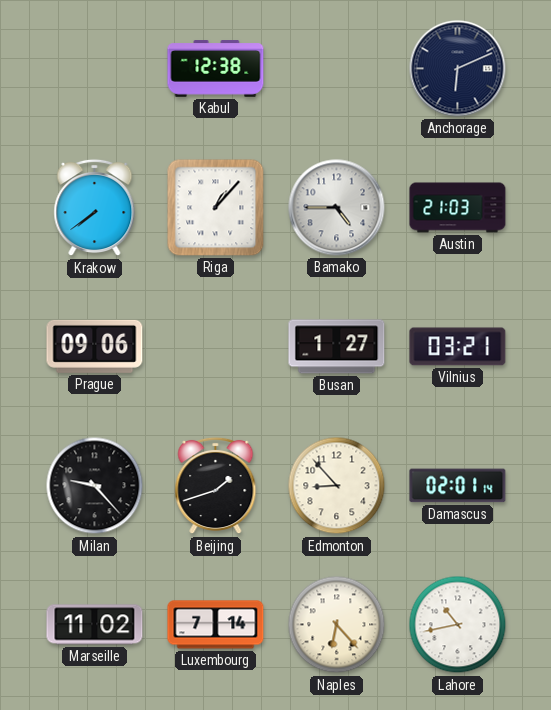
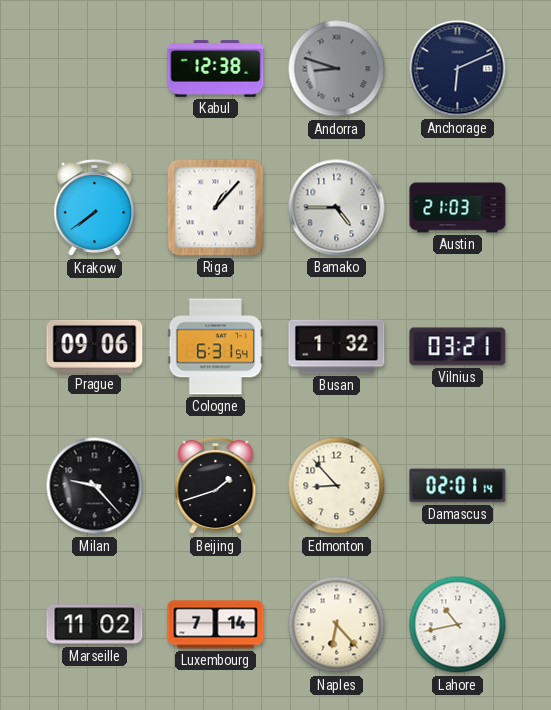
Andorra: none -> 8:48
Cologne: none -> 6:31
Busan: 1:27 -> 1:32
